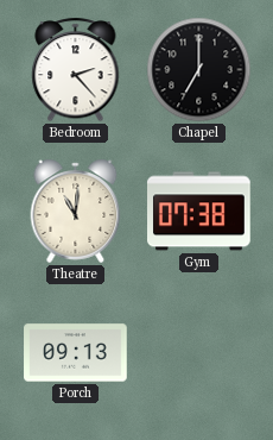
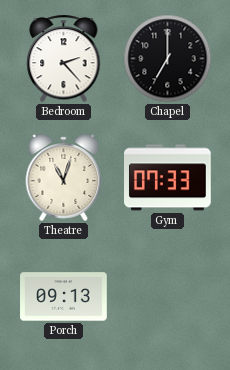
Theatre: 11:01 -> 11:03
Gym: 07:38 -> 07:33
